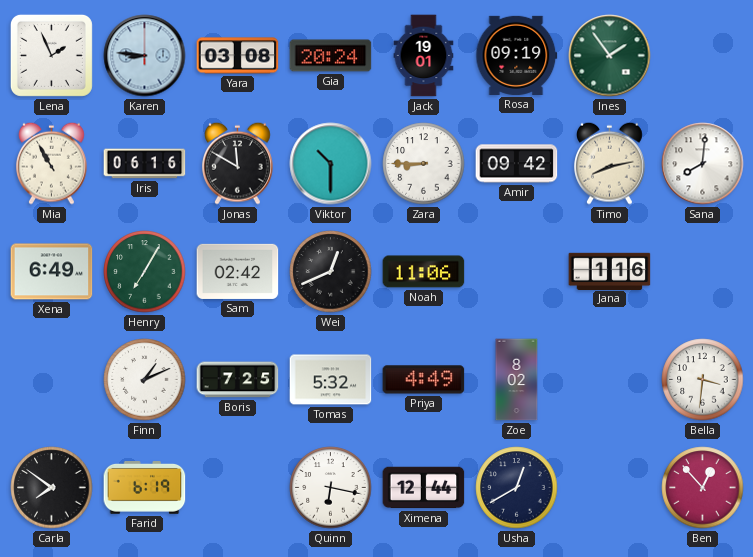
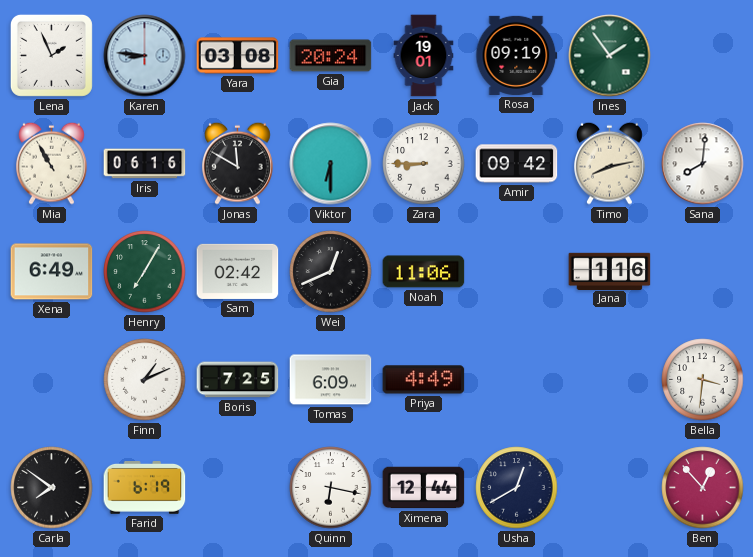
Viktor: 10:30 -> 6:30
Tomas: 5:32 -> 6:09
Zoe: 8:02 -> none
